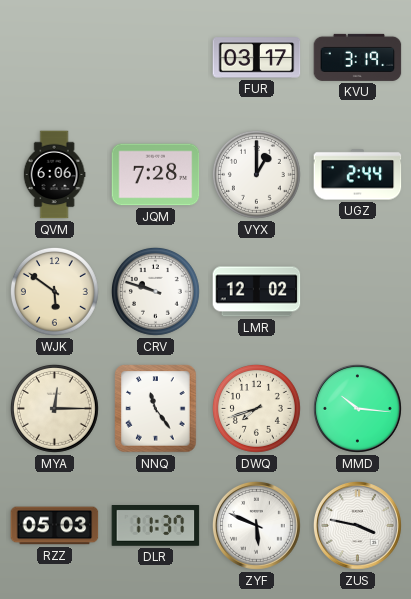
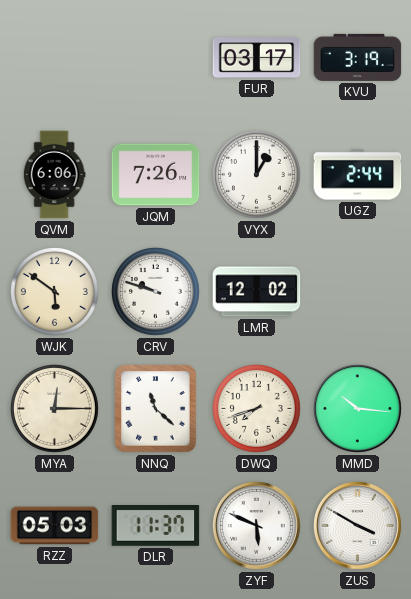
JQM: 7:28 -> 7:26
NNQ: 11:24 -> 11:22
ZUS: 3:47 -> 3:50
